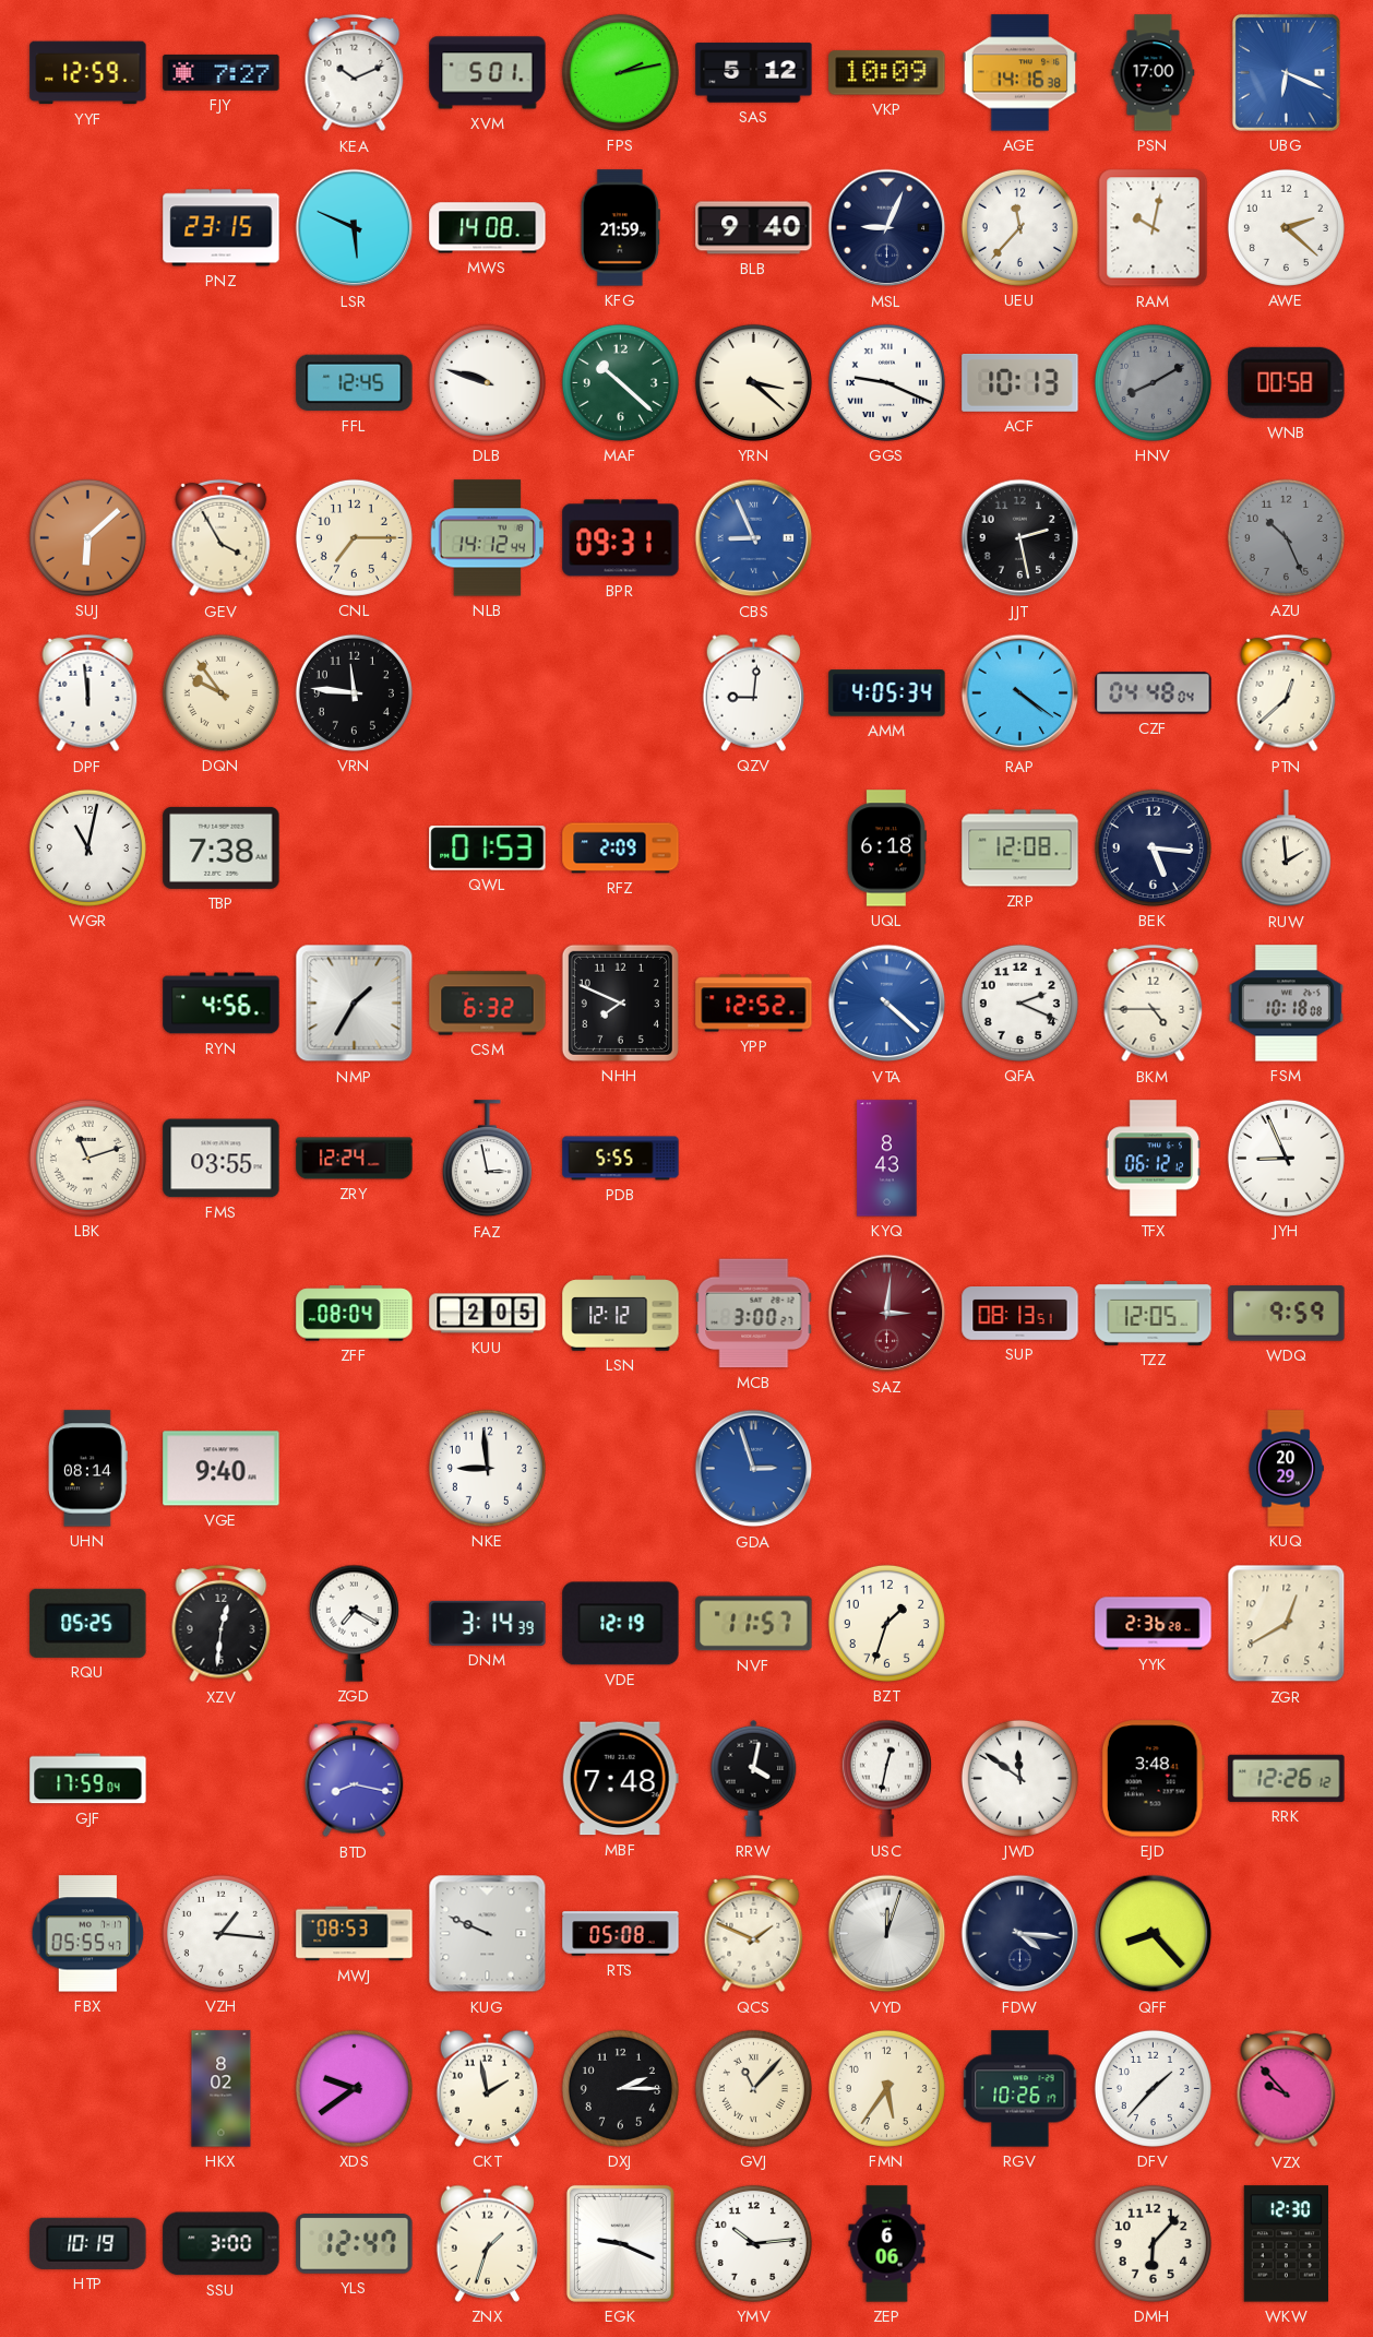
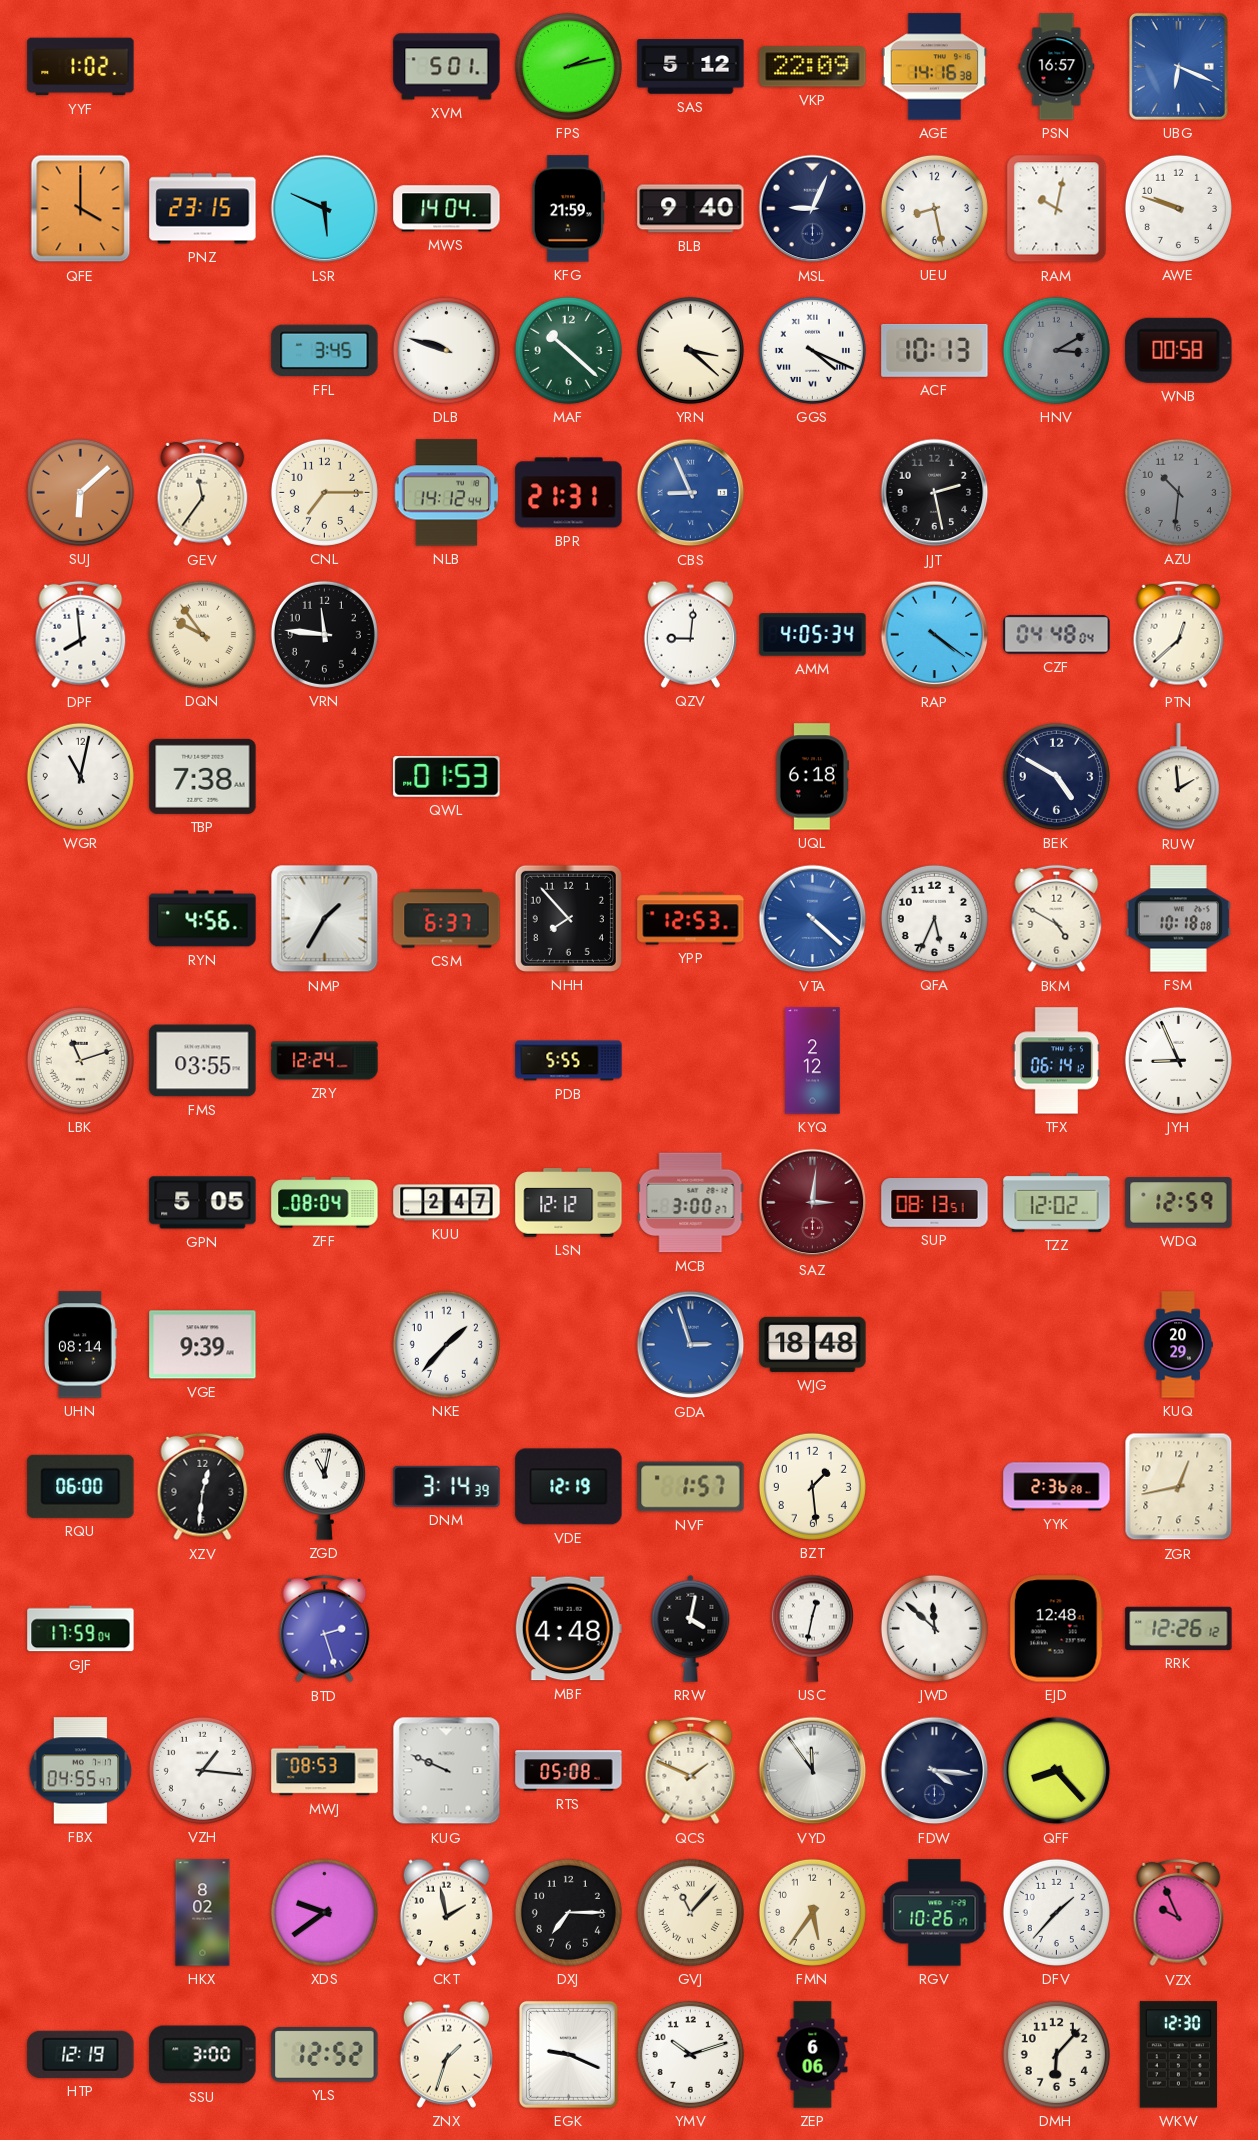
YYF: 12:59 -> 1:02
FJY: 7:27 -> none
KEA: 10:11 -> none
VKP: 10:09 -> 22:09
PSN: 17:00 -> 16:57
QFE: none -> 4:00
MWS: 14:08 -> 14:04
UEU: 11:37 -> 8:28
AWE: 2:22 -> 9:48
FFL: 12:45 -> 3:45
GGS: 9:19 -> 4:19
HNV: 8:10 -> 3:10
GEV: 3:55 -> 11:36
BPR: 09:31 -> 21:31
AZU: 10:26 -> 10:31
DPF: 11:59 -> 7:59
RFZ: 2:09 -> none
ZRP: 12:08 -> none
BEK: 5:16 -> 4:50
CSM: 6:32 -> 6:37
NHH: 7:49 -> 7:53
YPP: 12:52 -> 12:53
QFA: 2:19 -> 5:34
BKM: 4:45 -> 4:50
FAZ: 2:58 -> none
KYQ: 8:43 -> 2:12
TFX: 06:12 -> 06:14
GPN: none -> 5:05
KUU: 2:05 -> 2:47
TZZ: 12:05 -> 12:02
WDQ: 9:59 -> 12:59
VGE: 9:40 -> 9:39
NKE: 8:59 -> 1:37
WJG: none -> 18:48
RQU: 05:25 -> 06:00
ZGD: 7:20 -> 11:02
NVF: 11:57 -> 1:57
BZT: 1:33 -> 1:29
ZGR: 12:40 -> 12:43
BTD: 8:17 -> 2:27
MBF: 7:48 -> 4:48
JWD: 11:51 -> 11:52
EJD: 3:48 -> 12:48
FBX: 05:55 -> 04:55
VYD: 12:03 -> 11:54
DXJ: 2:15 -> 7:15
VZX: 9:53 -> 9:56
HTP: 10:19 -> 12:19
YLS: 12:47 -> 12:52
YMV: 10:14 -> 10:12
